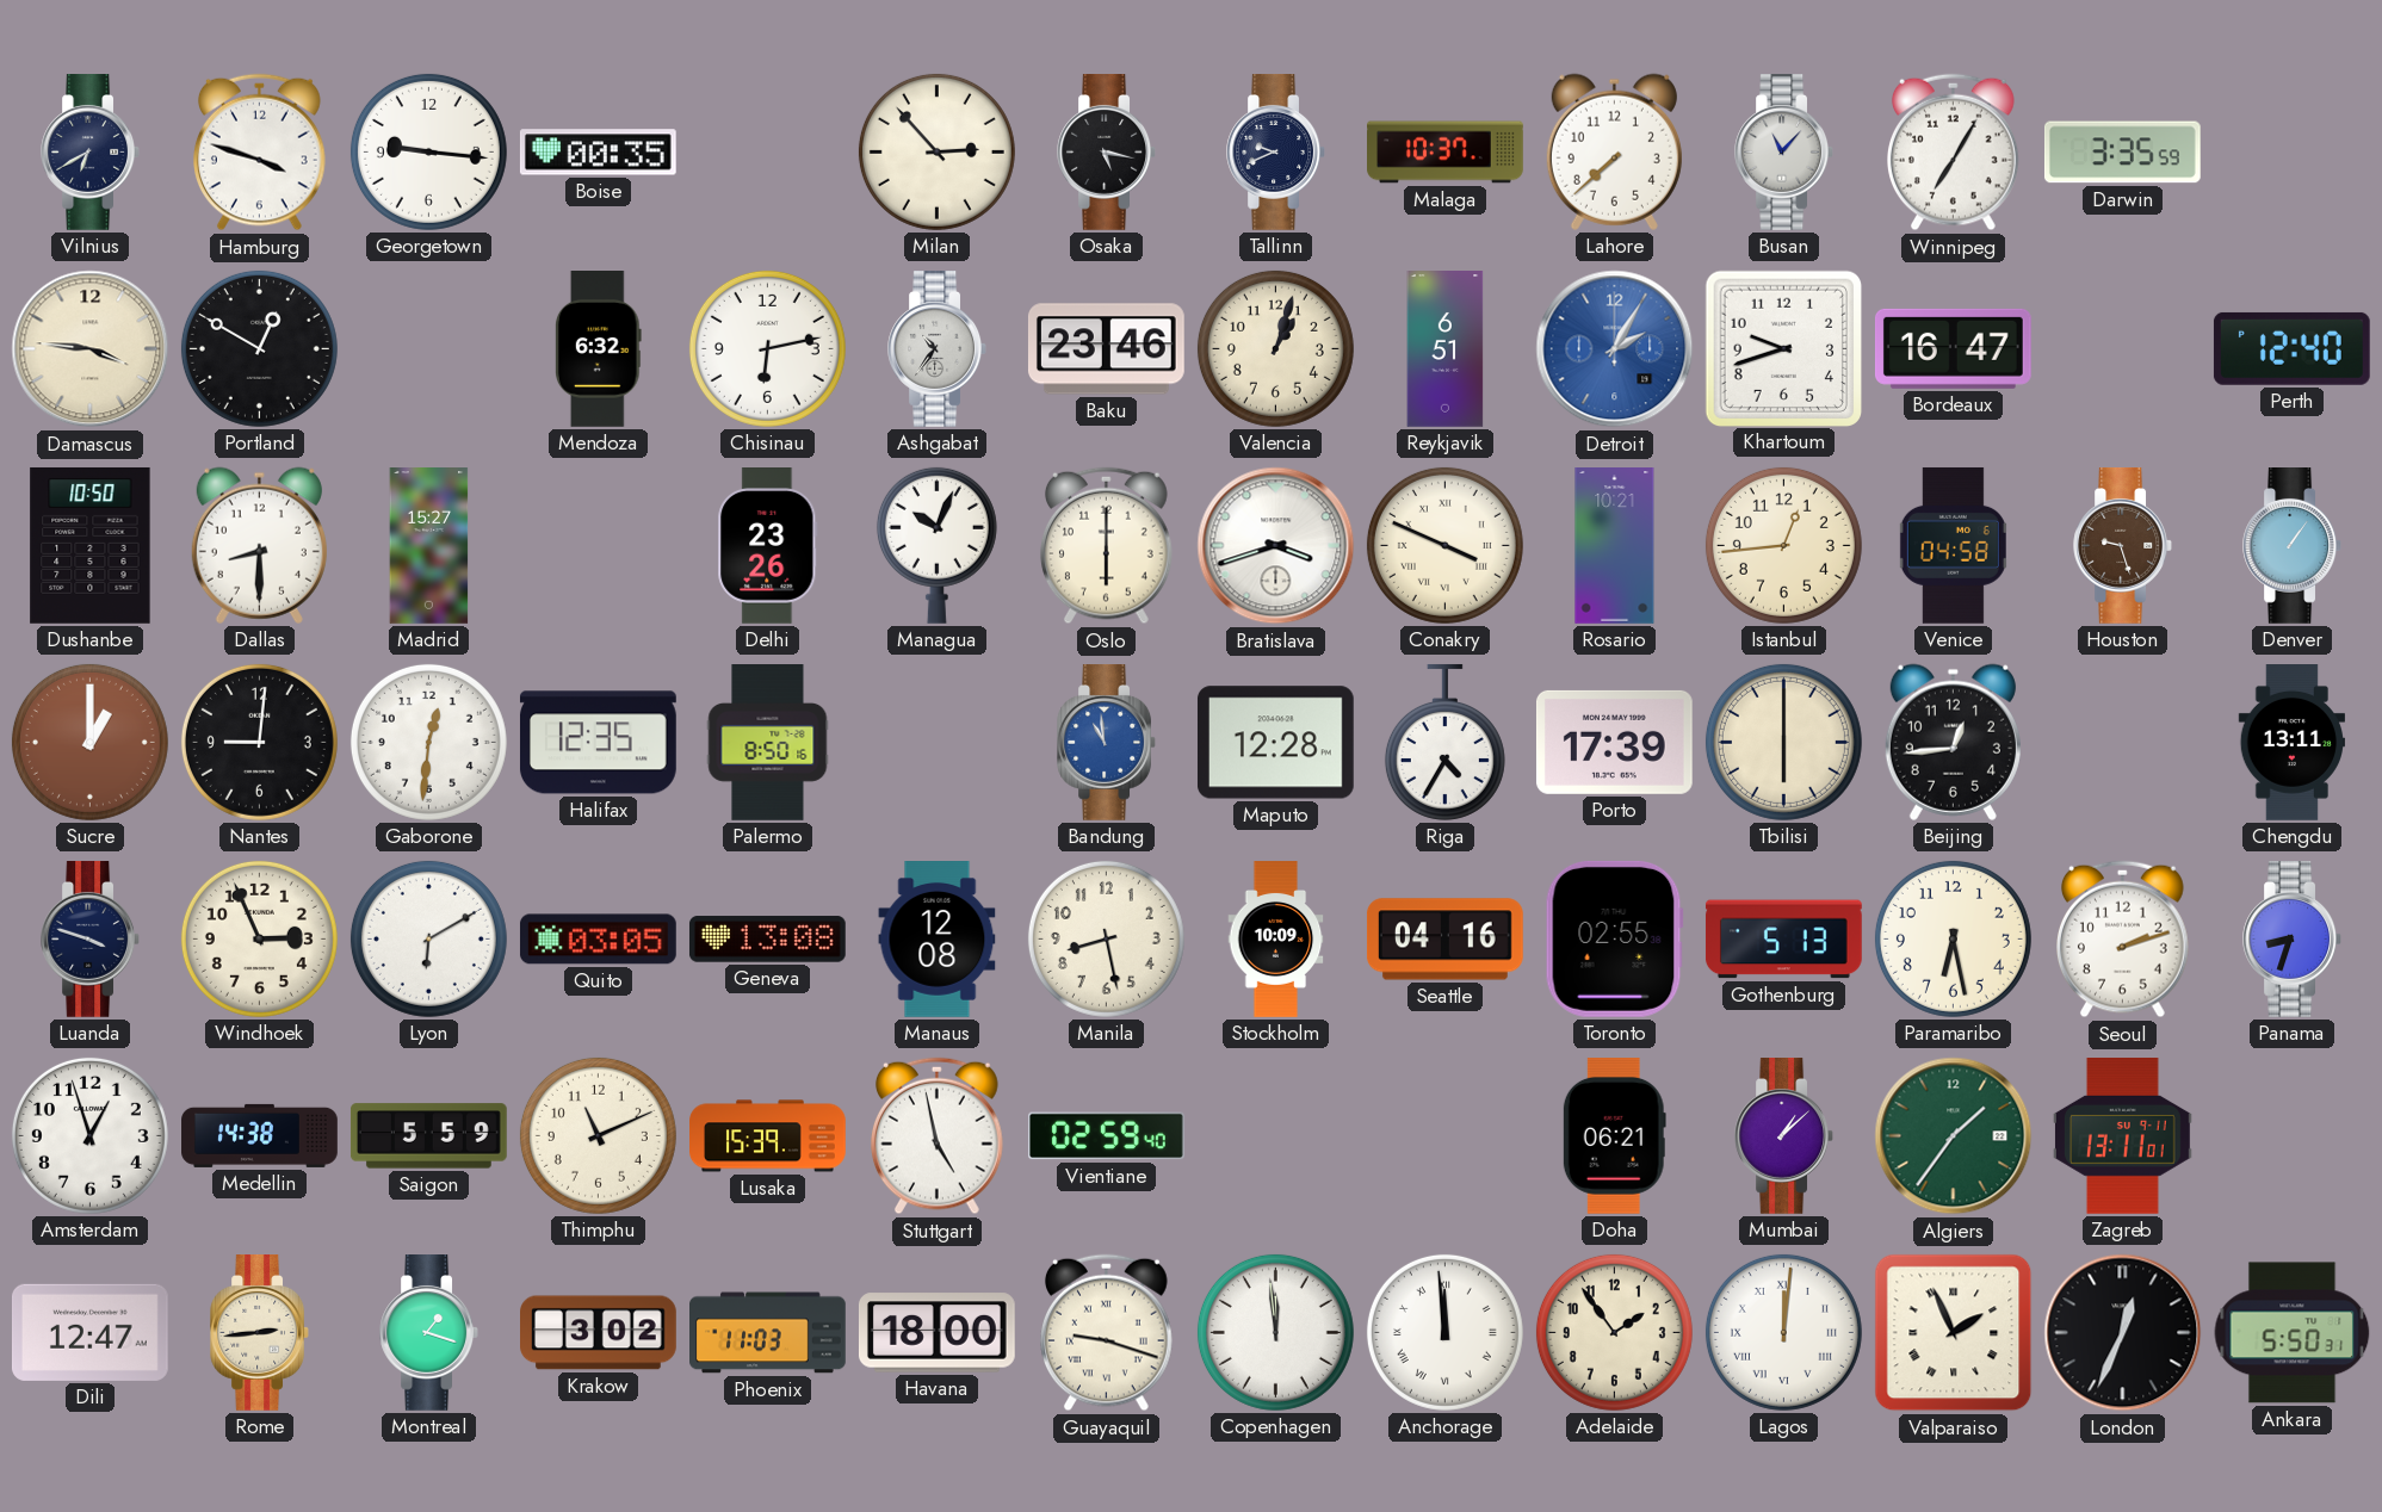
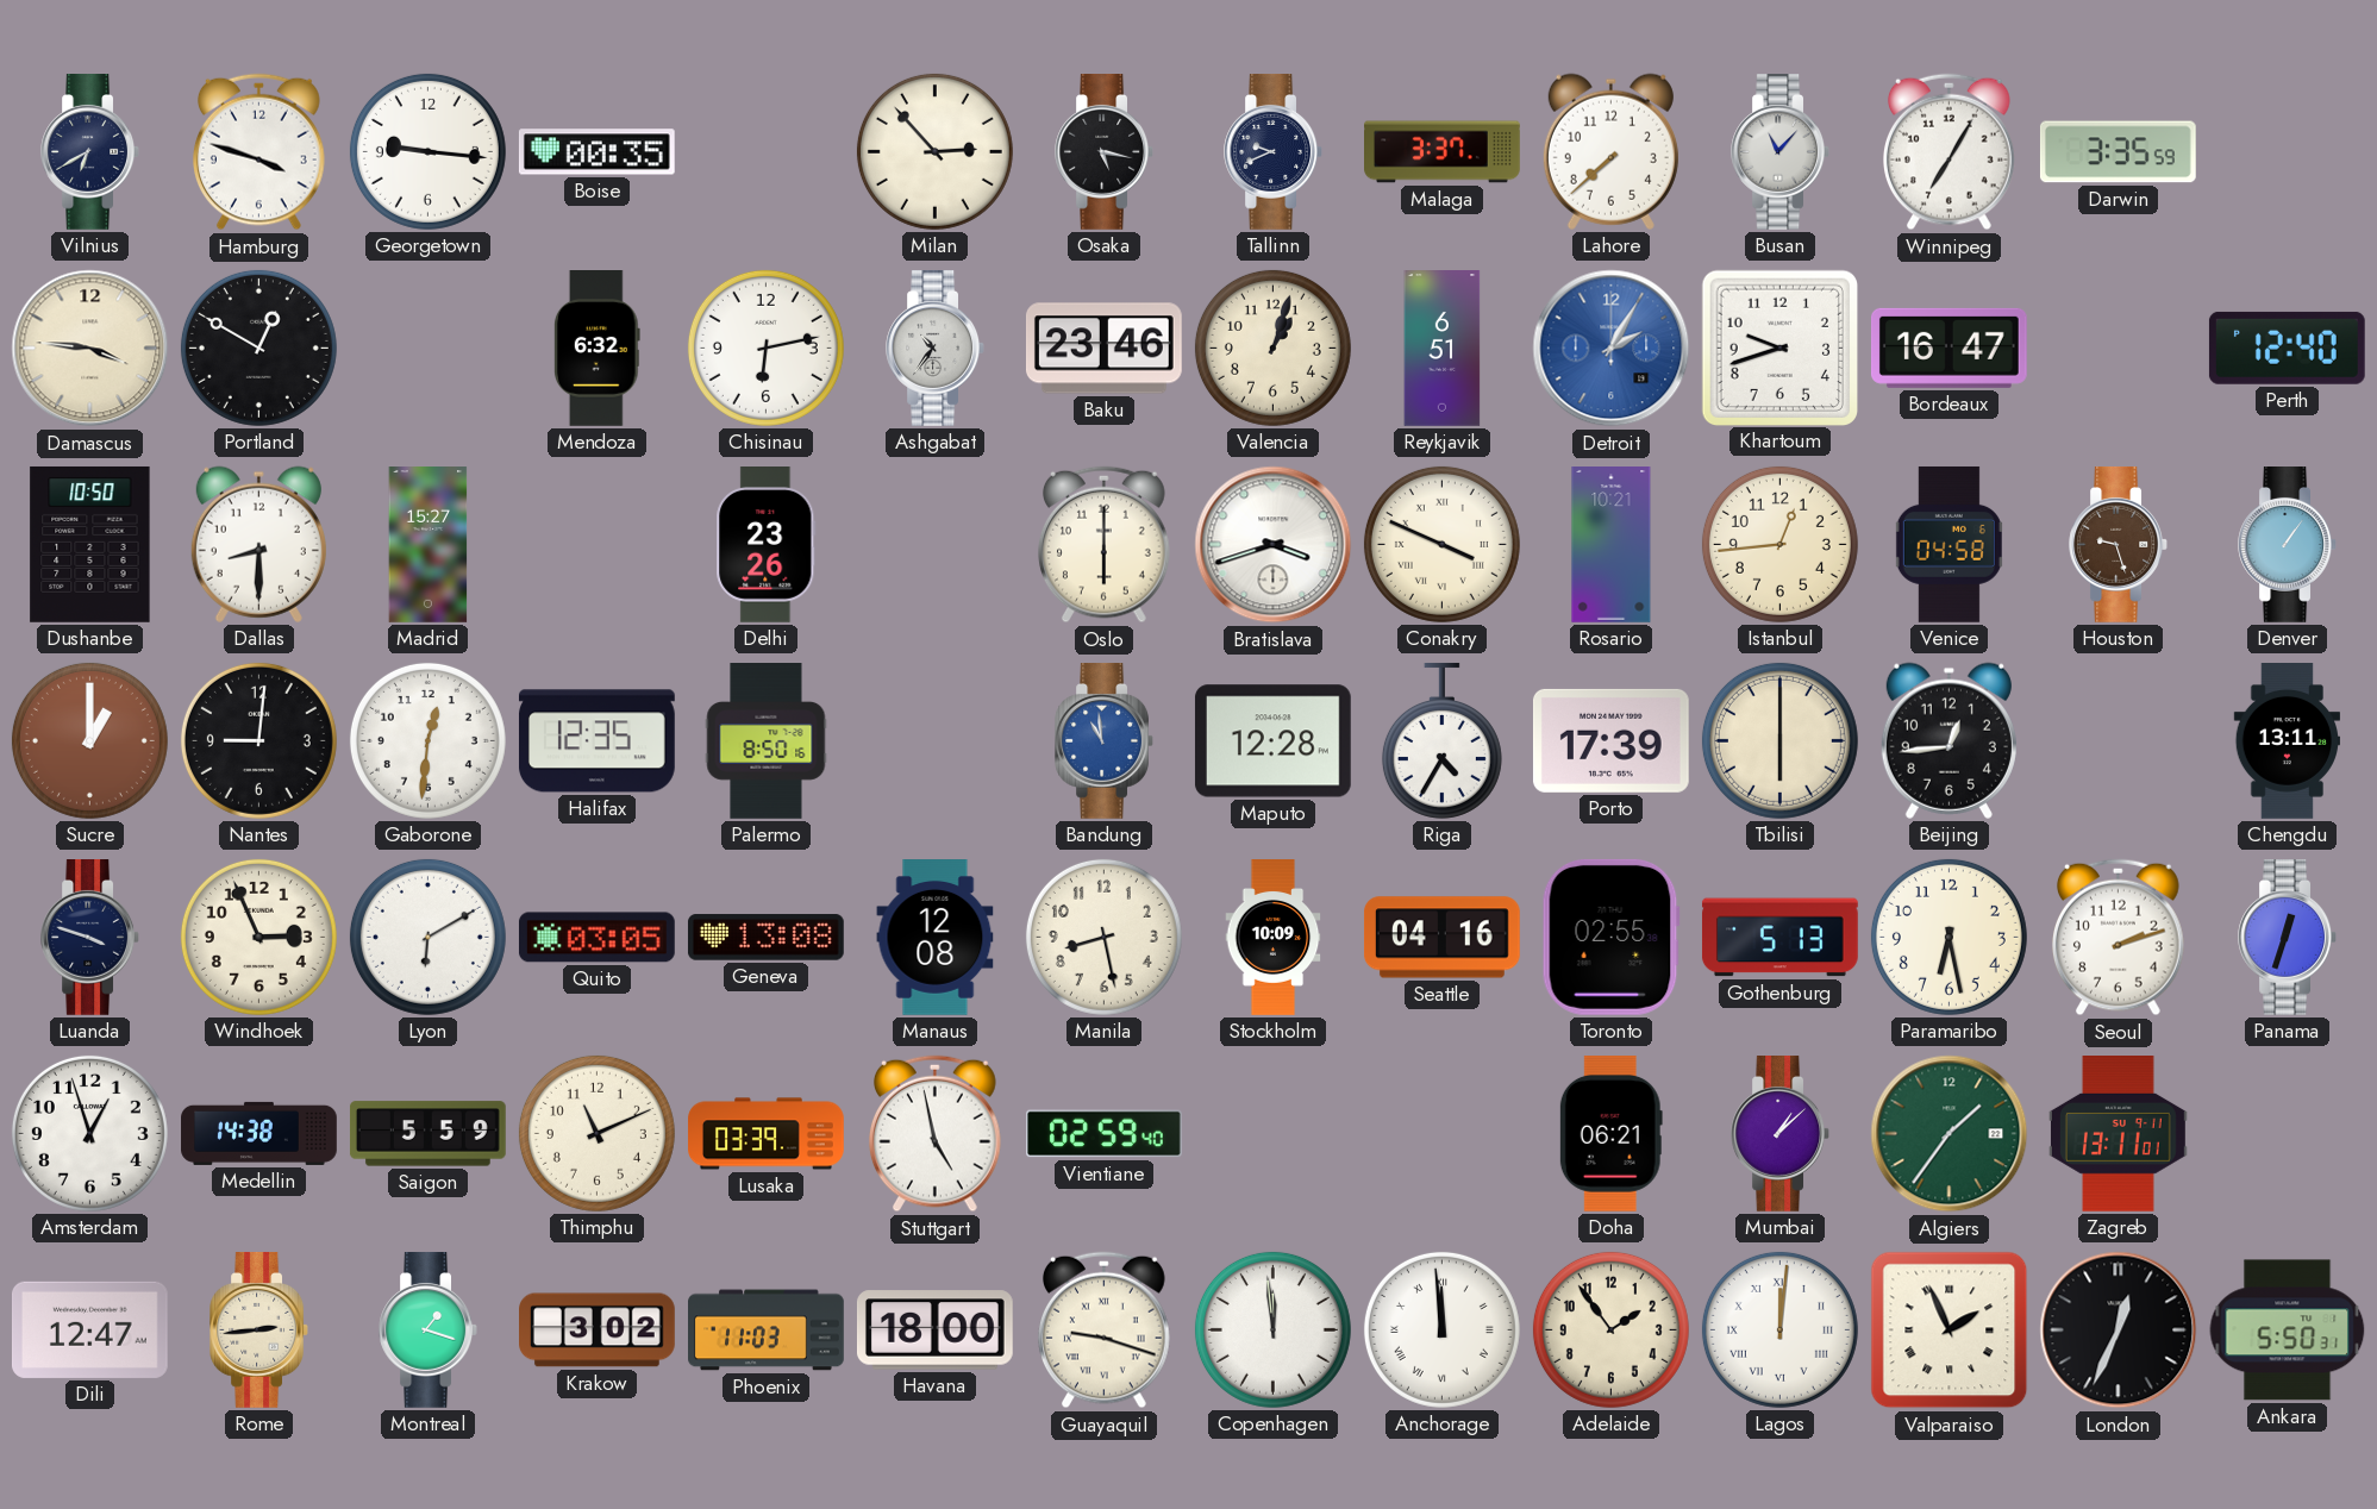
Malaga: 10:37 -> 3:37
Managua: 10:04 -> none
Panama: 8:33 -> 12:33
Lusaka: 15:39 -> 03:39
